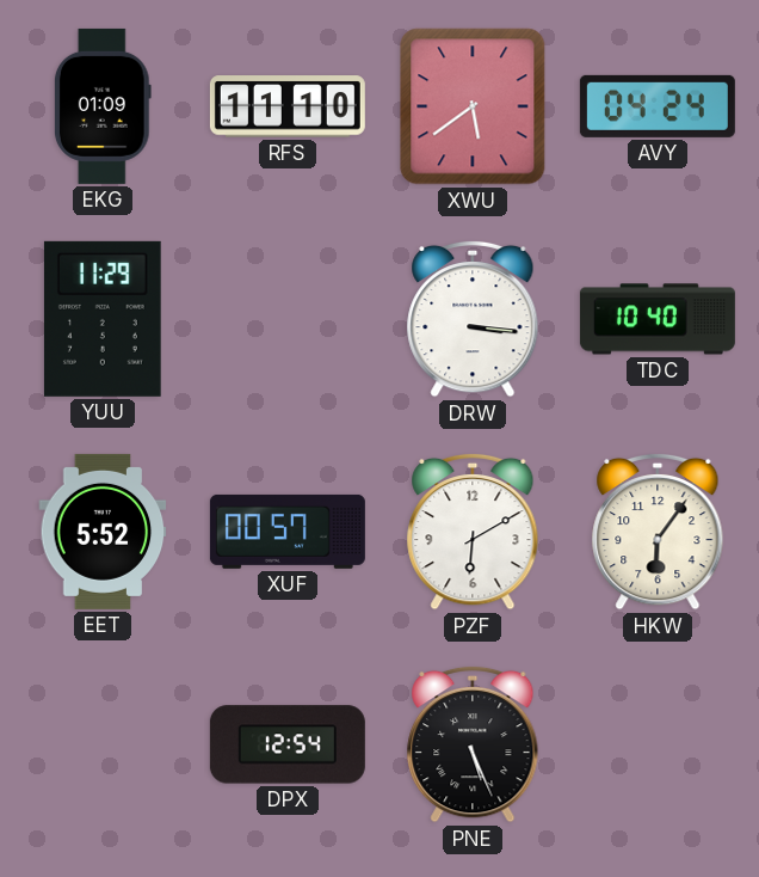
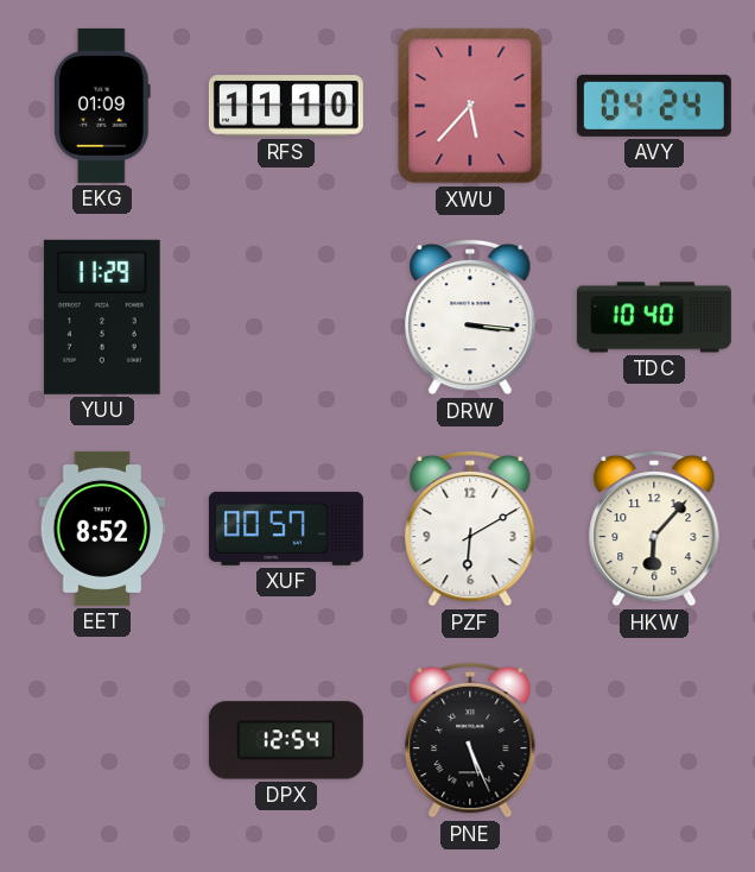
XWU: 5:39 -> 5:37
EET: 5:52 -> 8:52
HKW: 6:06 -> 6:07
